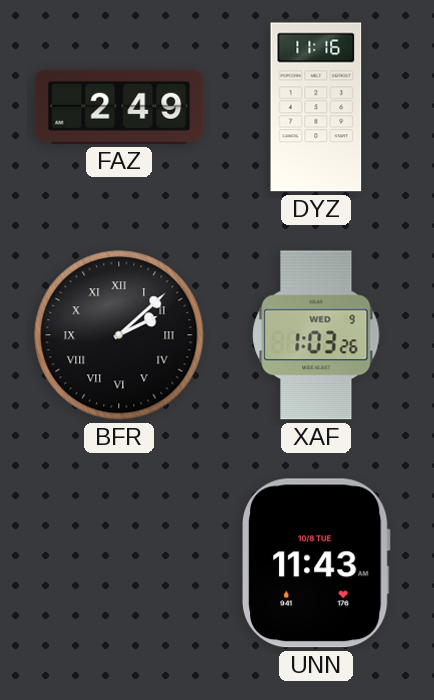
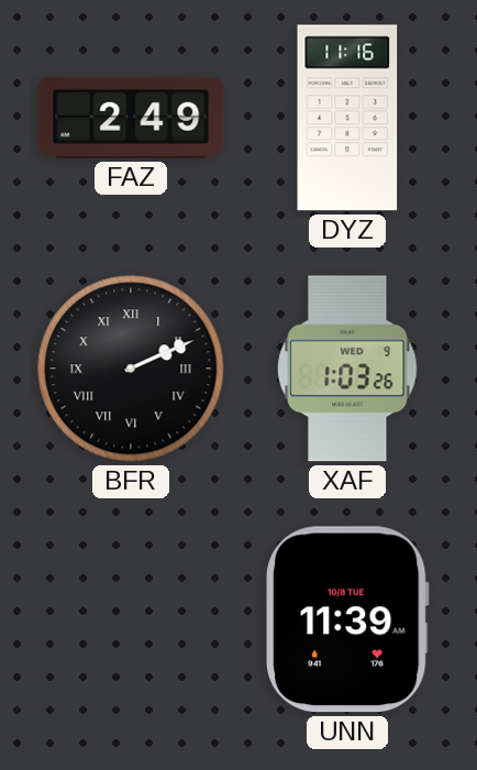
BFR: 2:08 -> 2:11
UNN: 11:43 -> 11:39
